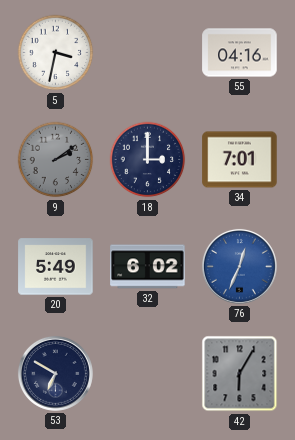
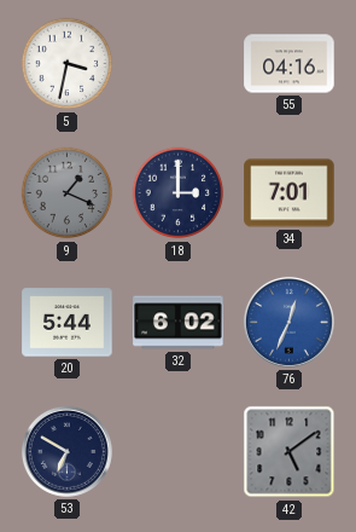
9: 2:09 -> 1:19
20: 5:49 -> 5:44
42: 6:05 -> 5:09
